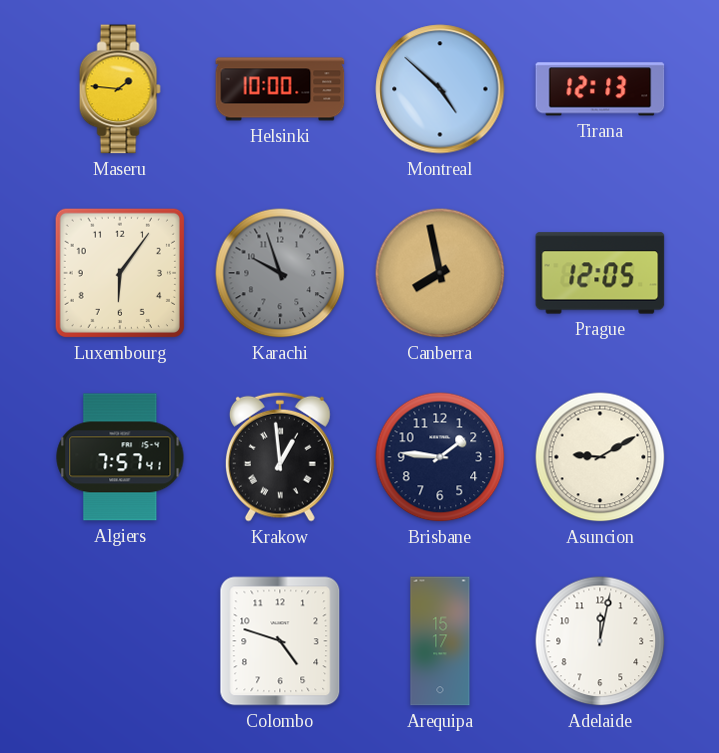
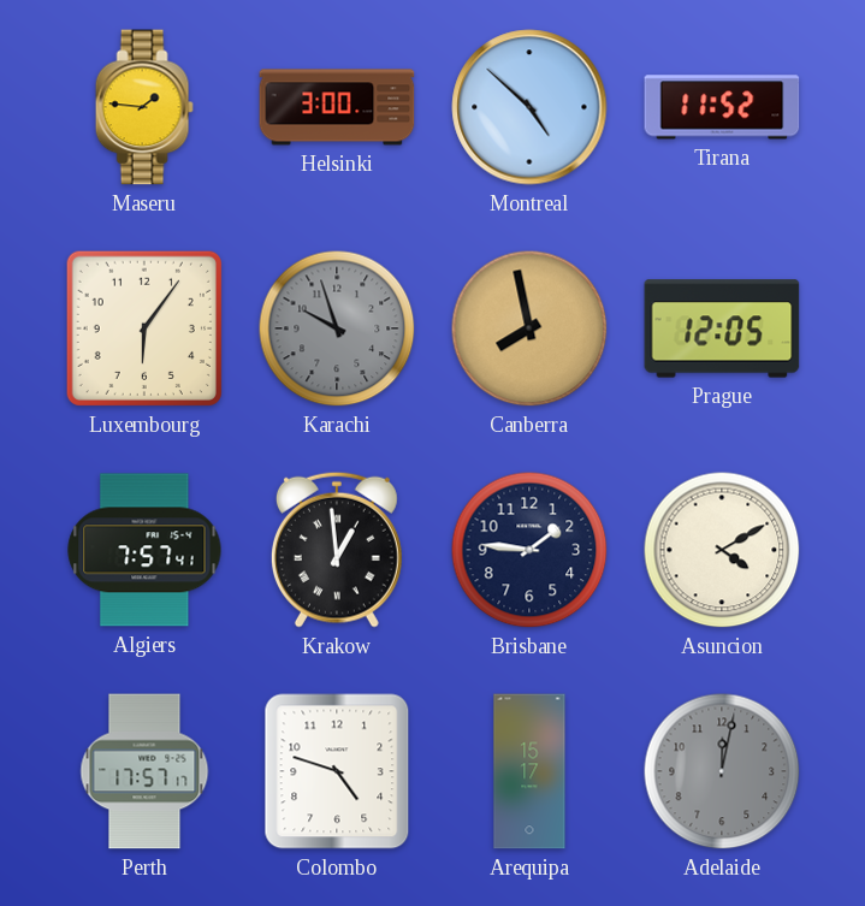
Helsinki: 10:00 -> 3:00
Tirana: 12:13 -> 11:52
Asuncion: 9:10 -> 4:10
Perth: none -> 17:57
Adelaide dial: white -> grey
